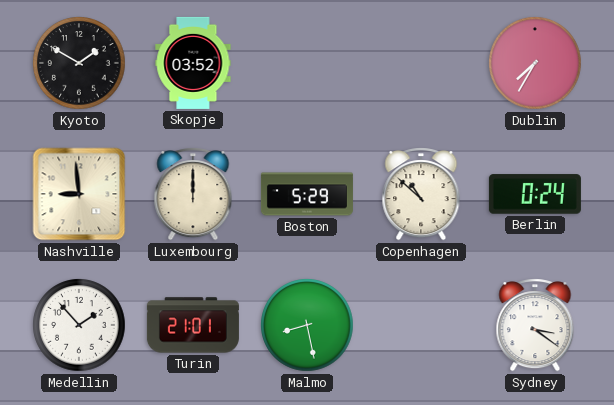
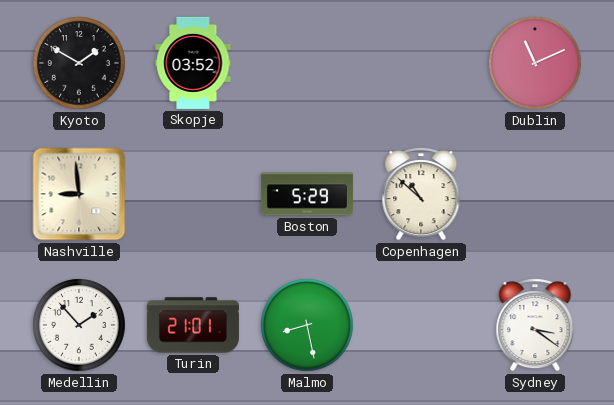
Dublin: 7:35 -> 11:11
Luxembourg: 12:00 -> none
Berlin: 0:24 -> none
